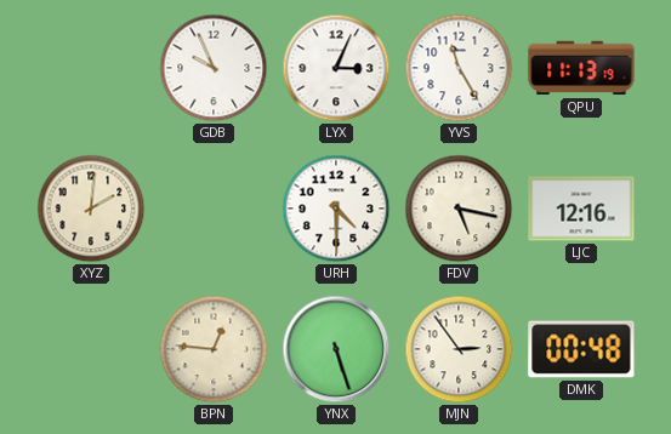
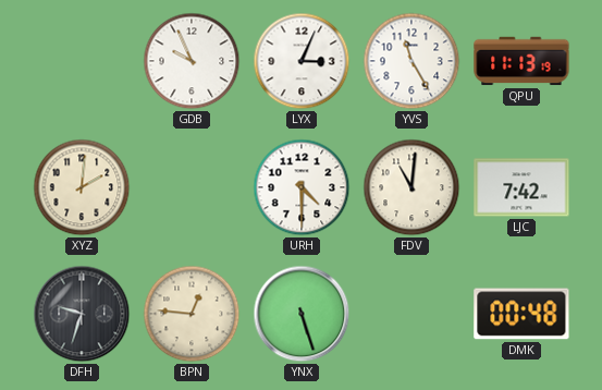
FDV: 5:17 -> 11:01
LJC: 12:16 -> 7:42
DFH: none -> 9:33
MJN: 2:54 -> none
